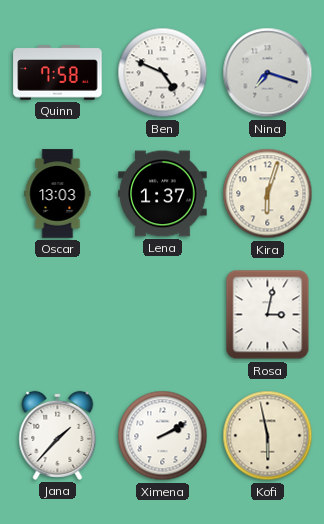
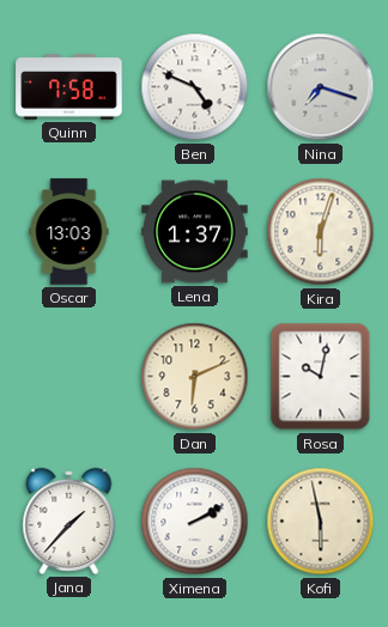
Dan: none -> 6:11
Rosa: 3:02 -> 10:02
